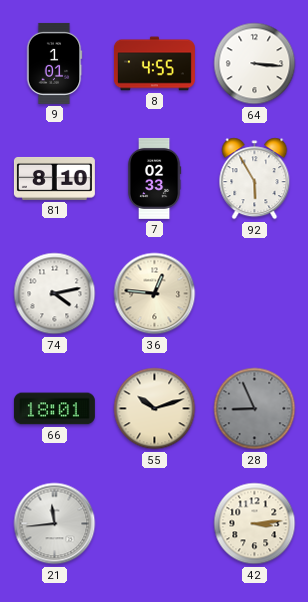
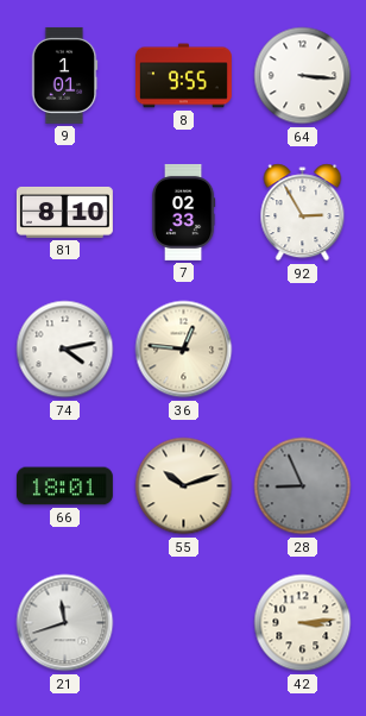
8: 4:55 -> 9:55
92: 5:55 -> 2:55
21: 11:44 -> 11:42
